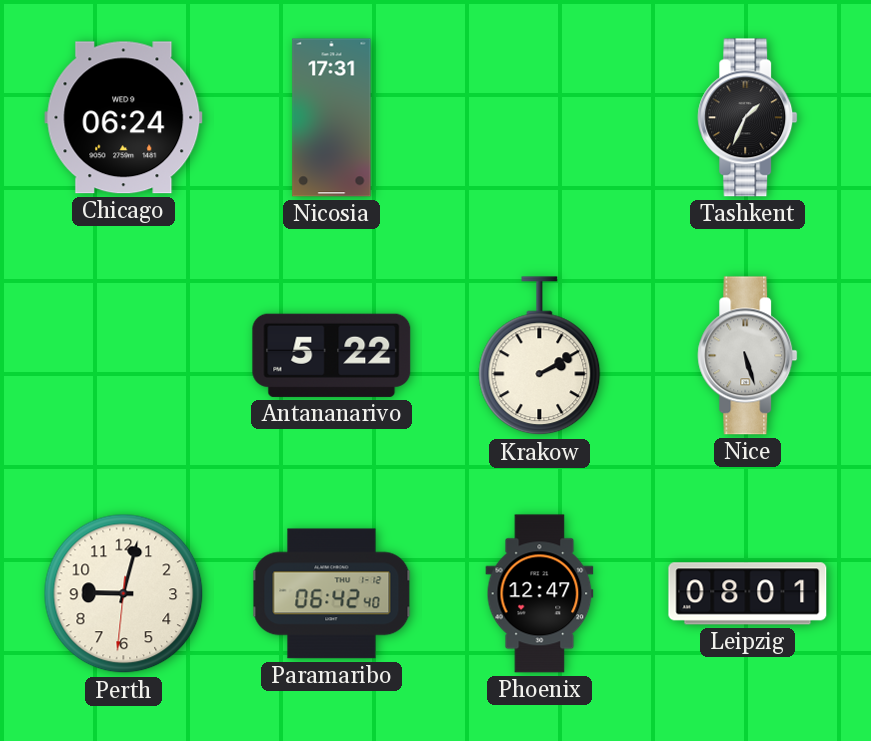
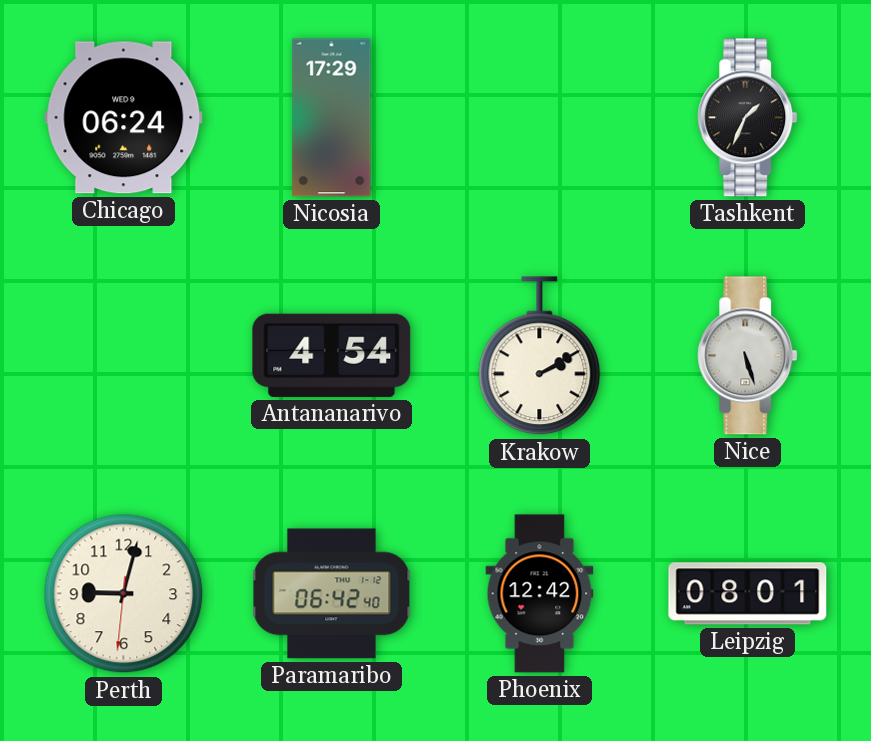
Nicosia: 17:31 -> 17:29
Antananarivo: 5:22 -> 4:54
Phoenix: 12:47 -> 12:42
